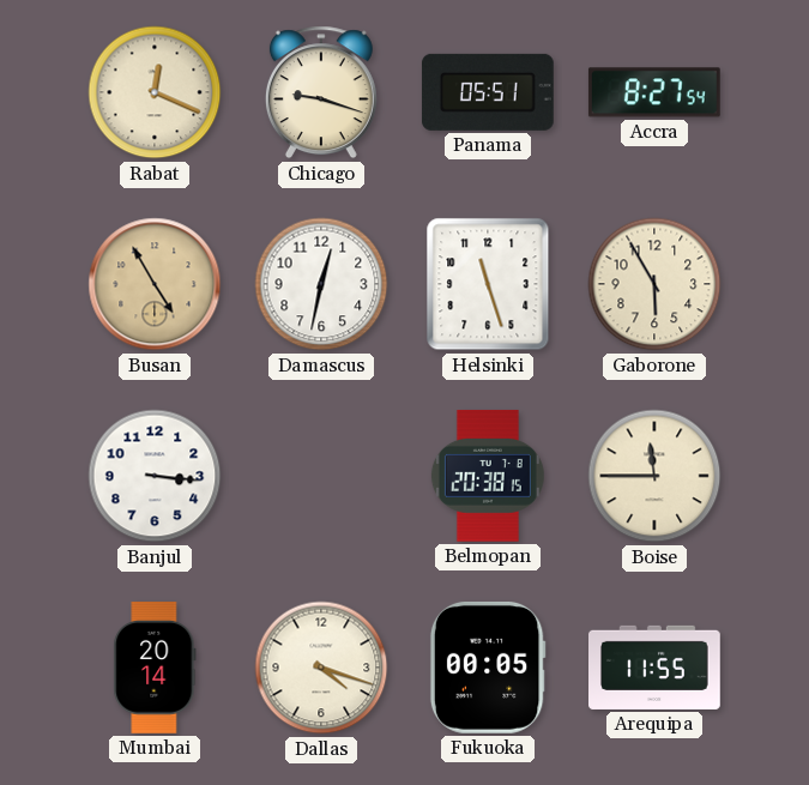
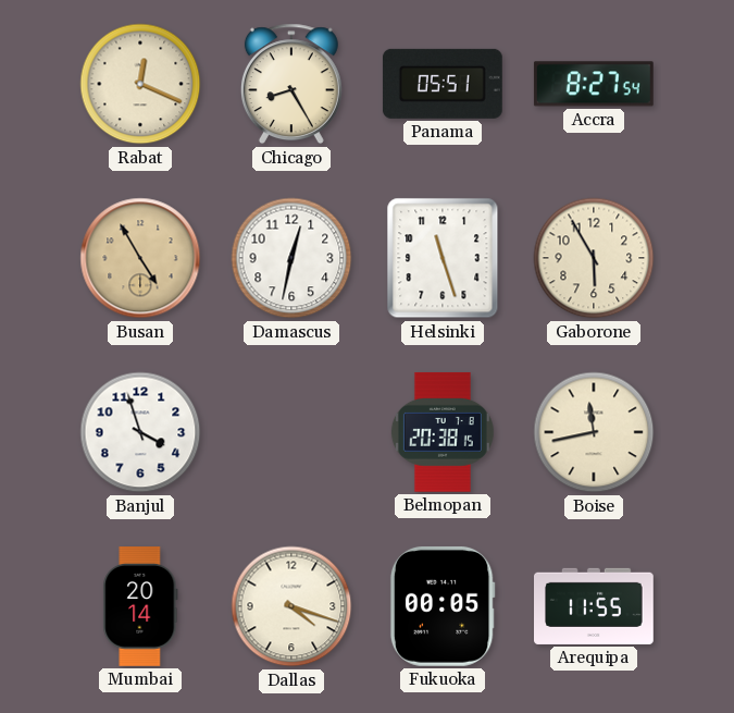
Chicago: 9:18 -> 8:25
Banjul: 3:16 -> 3:57
Boise: 11:45 -> 11:43
